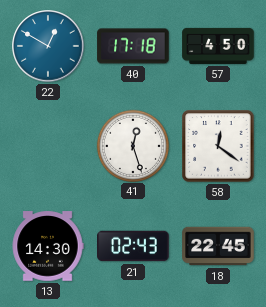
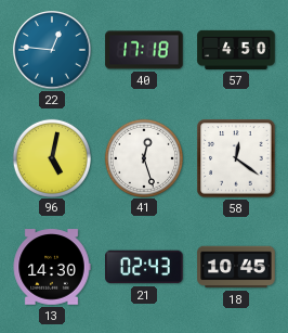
22: 12:50 -> 12:46
96: none -> 5:02
18: 22:45 -> 10:45
